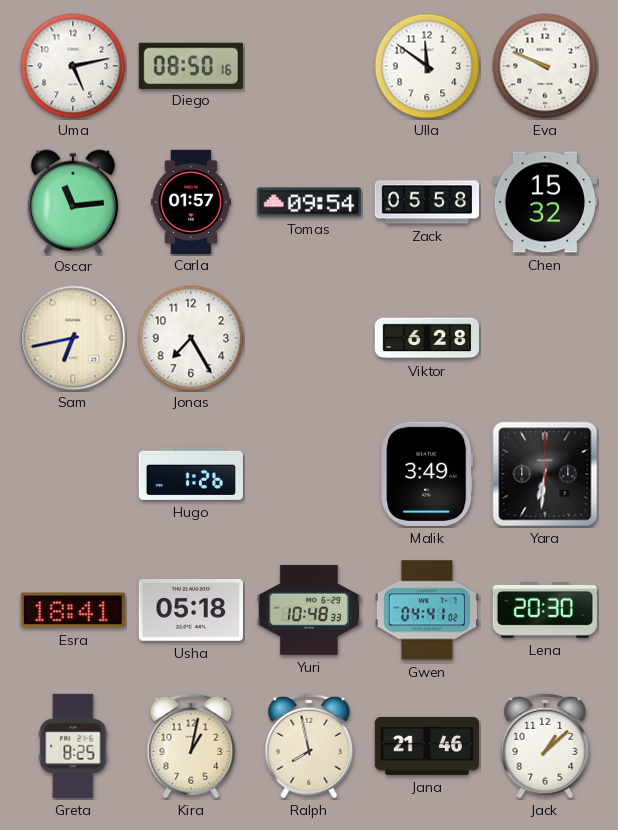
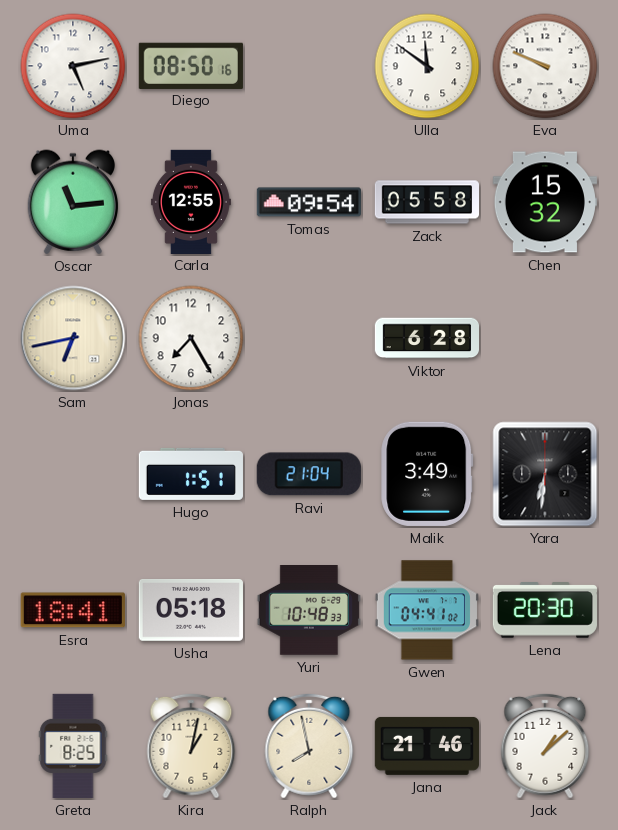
Carla: 01:57 -> 12:55
Hugo: 1:26 -> 1:51
Ravi: none -> 21:04
